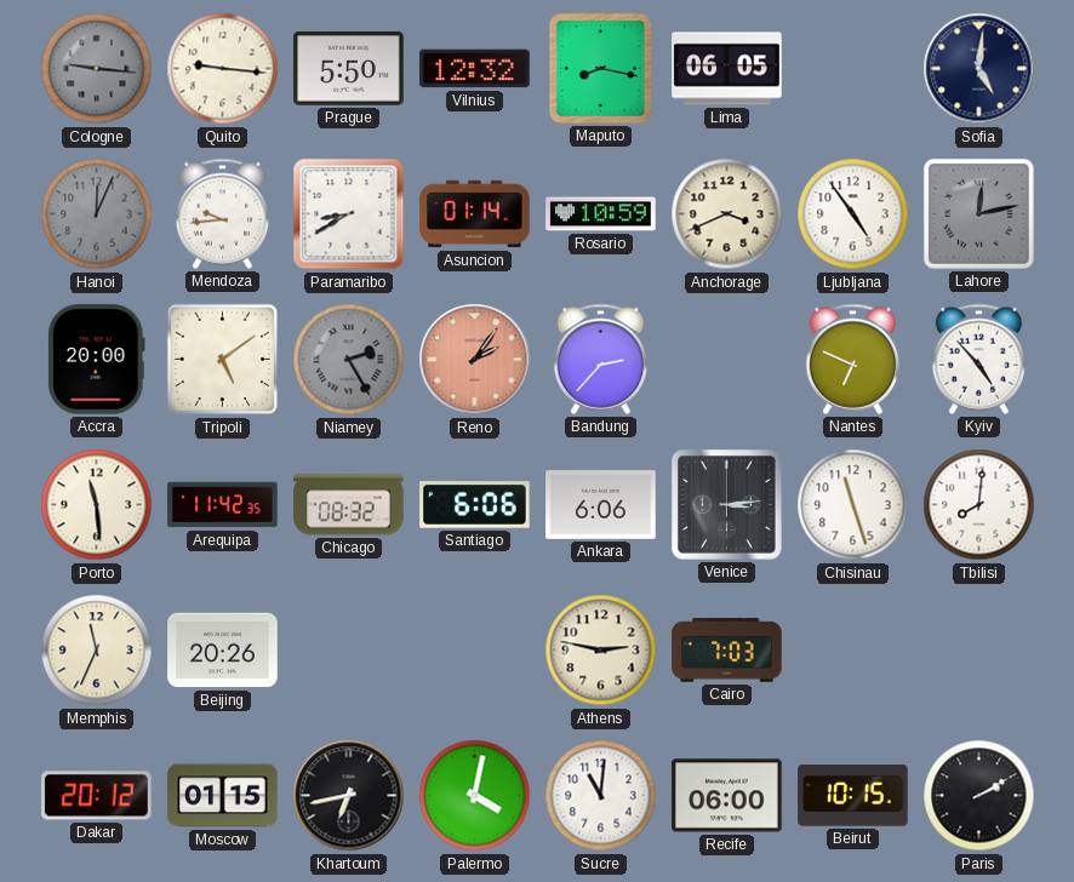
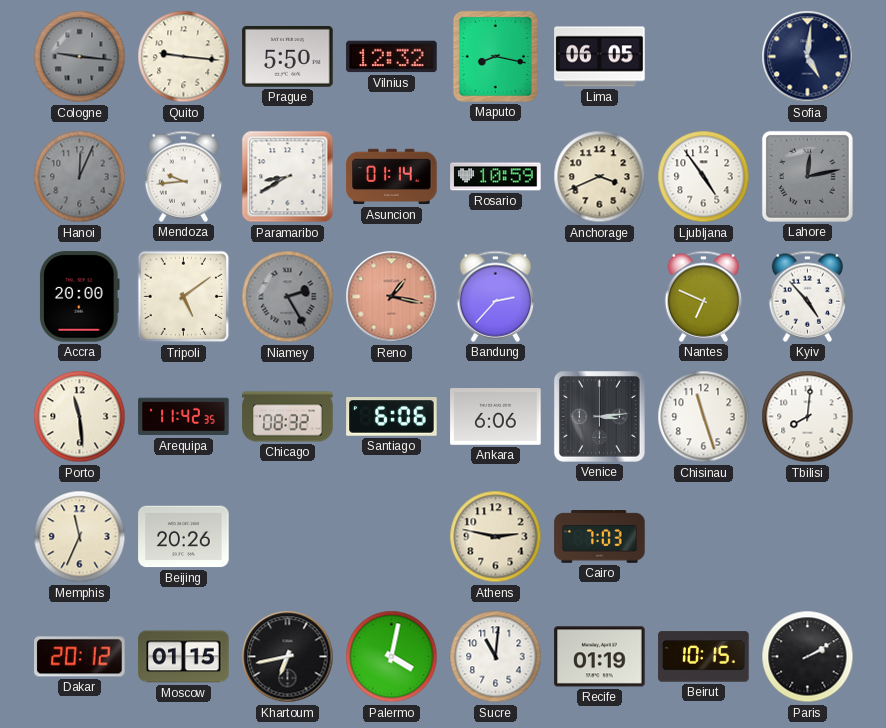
Reno: 2:06 -> 1:17
Recife: 06:00 -> 01:19
